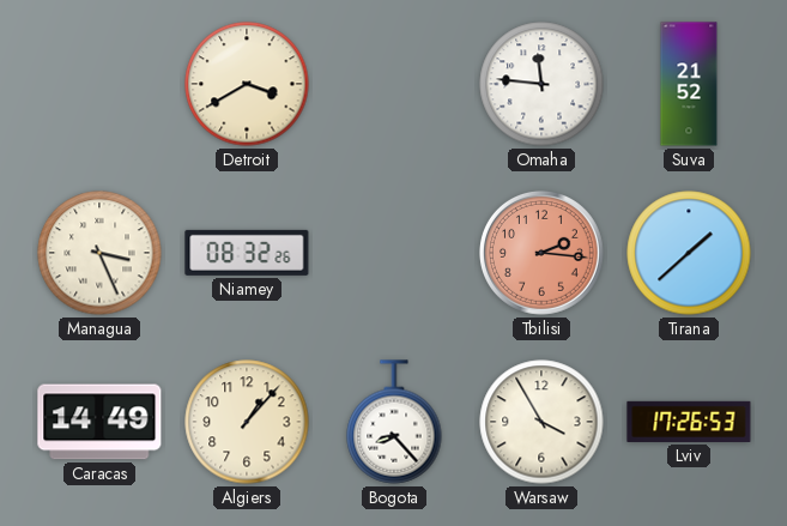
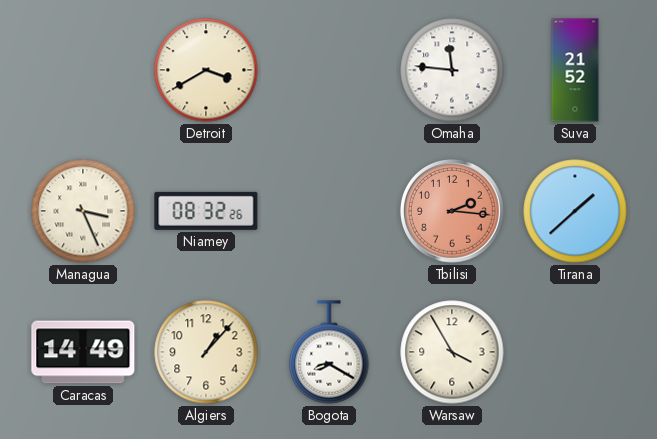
Bogota: 8:23 -> 8:20
Lviv: 17:26 -> none
